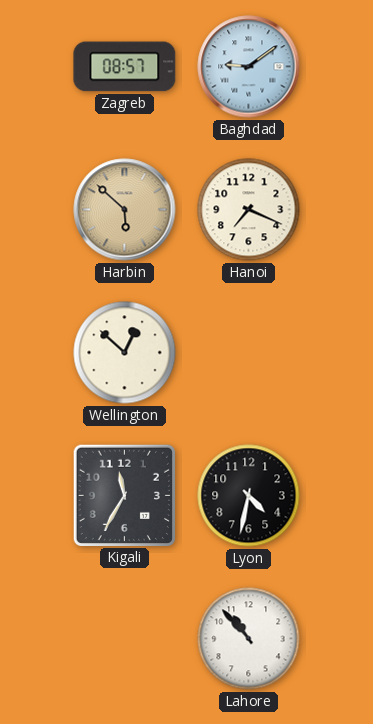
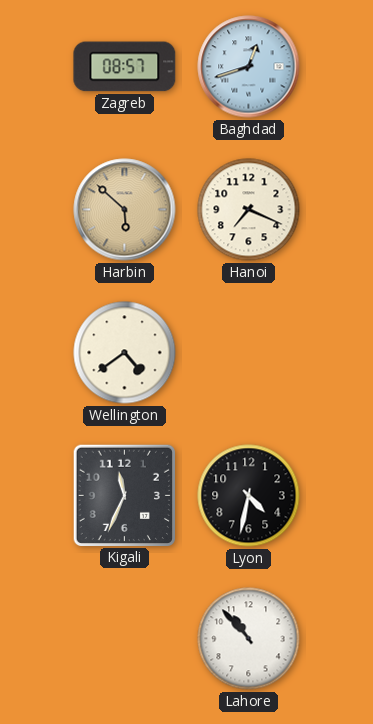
Baghdad: 9:09 -> 12:42
Wellington: 12:52 -> 4:39
Kigali: 11:35 -> 11:34
